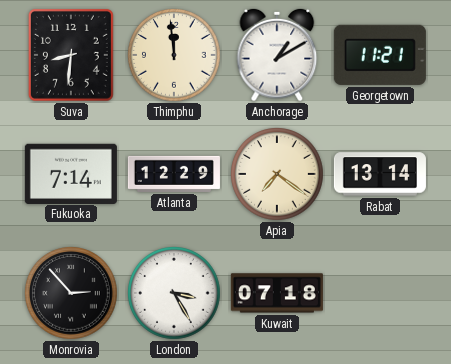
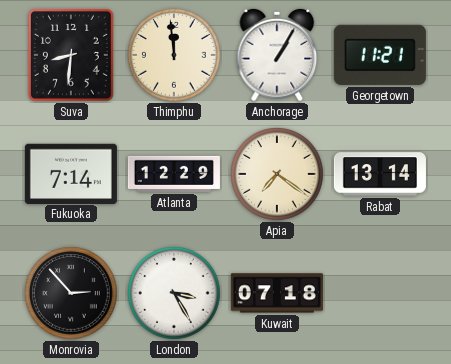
Anchorage: 1:10 -> 1:05
